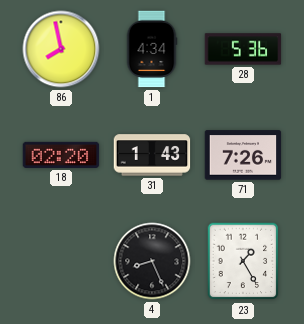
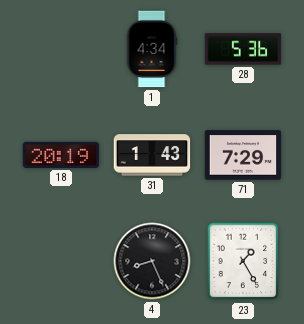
86: 7:58 -> none
18: 02:20 -> 20:19
71: 7:26 -> 7:29
